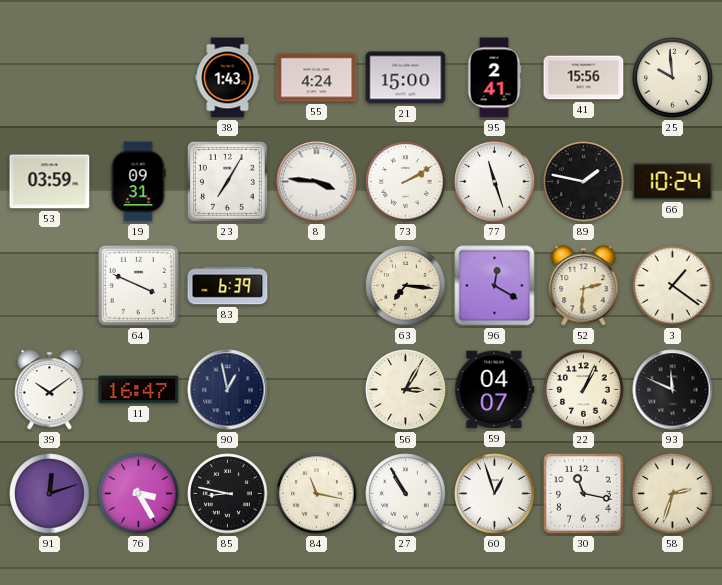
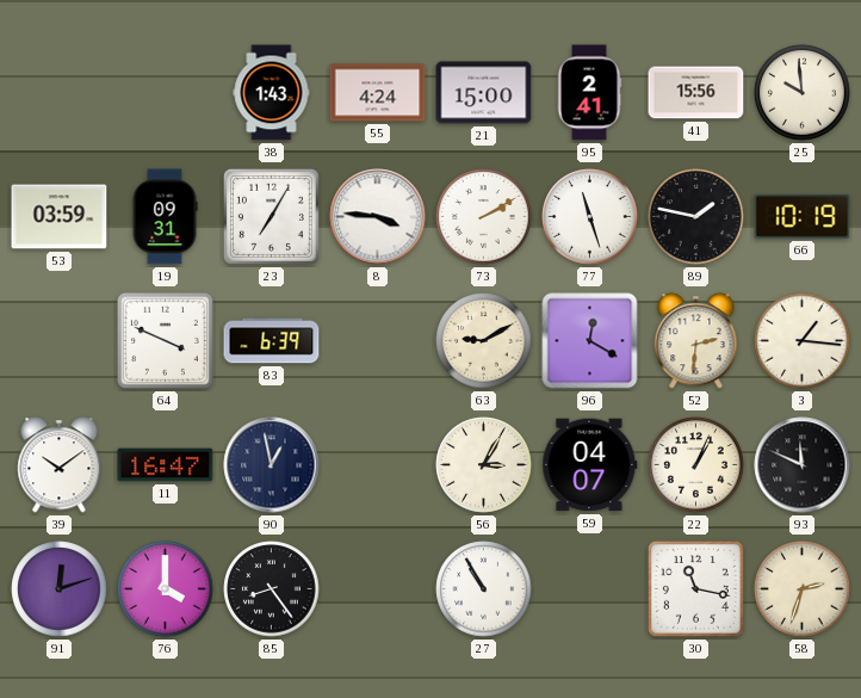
66: 10:24 -> 10:19
63: 7:16 -> 9:10
3: 1:21 -> 1:16
76: 3:25 -> 4:00
85: 8:47 -> 8:24
84: 11:17 -> none
60: 12:57 -> none
